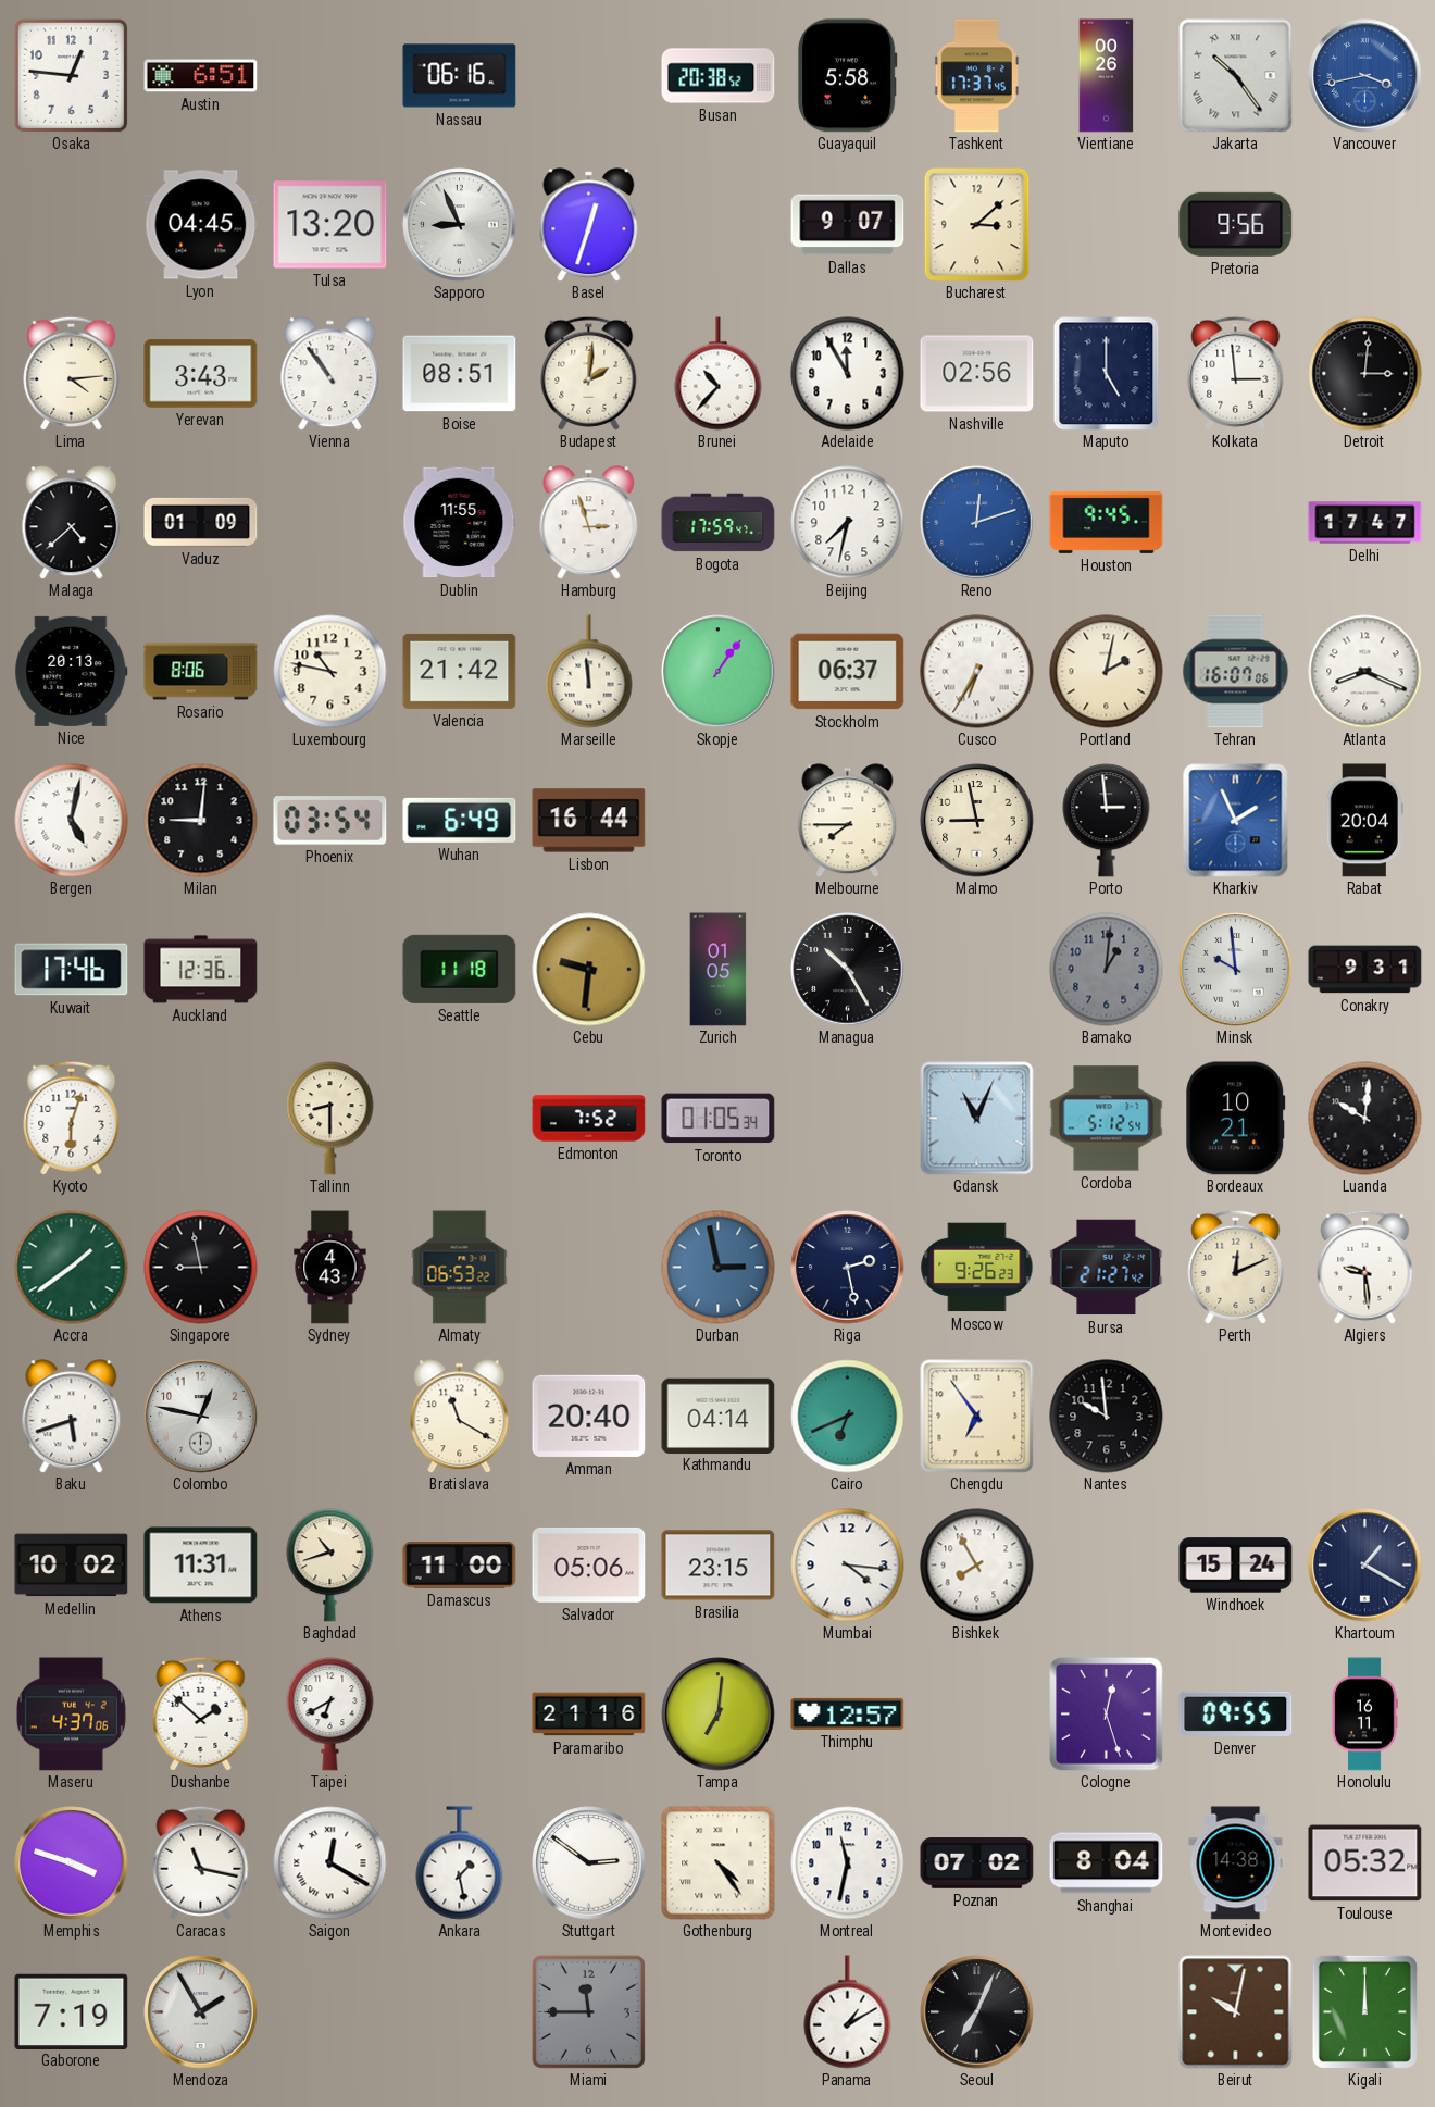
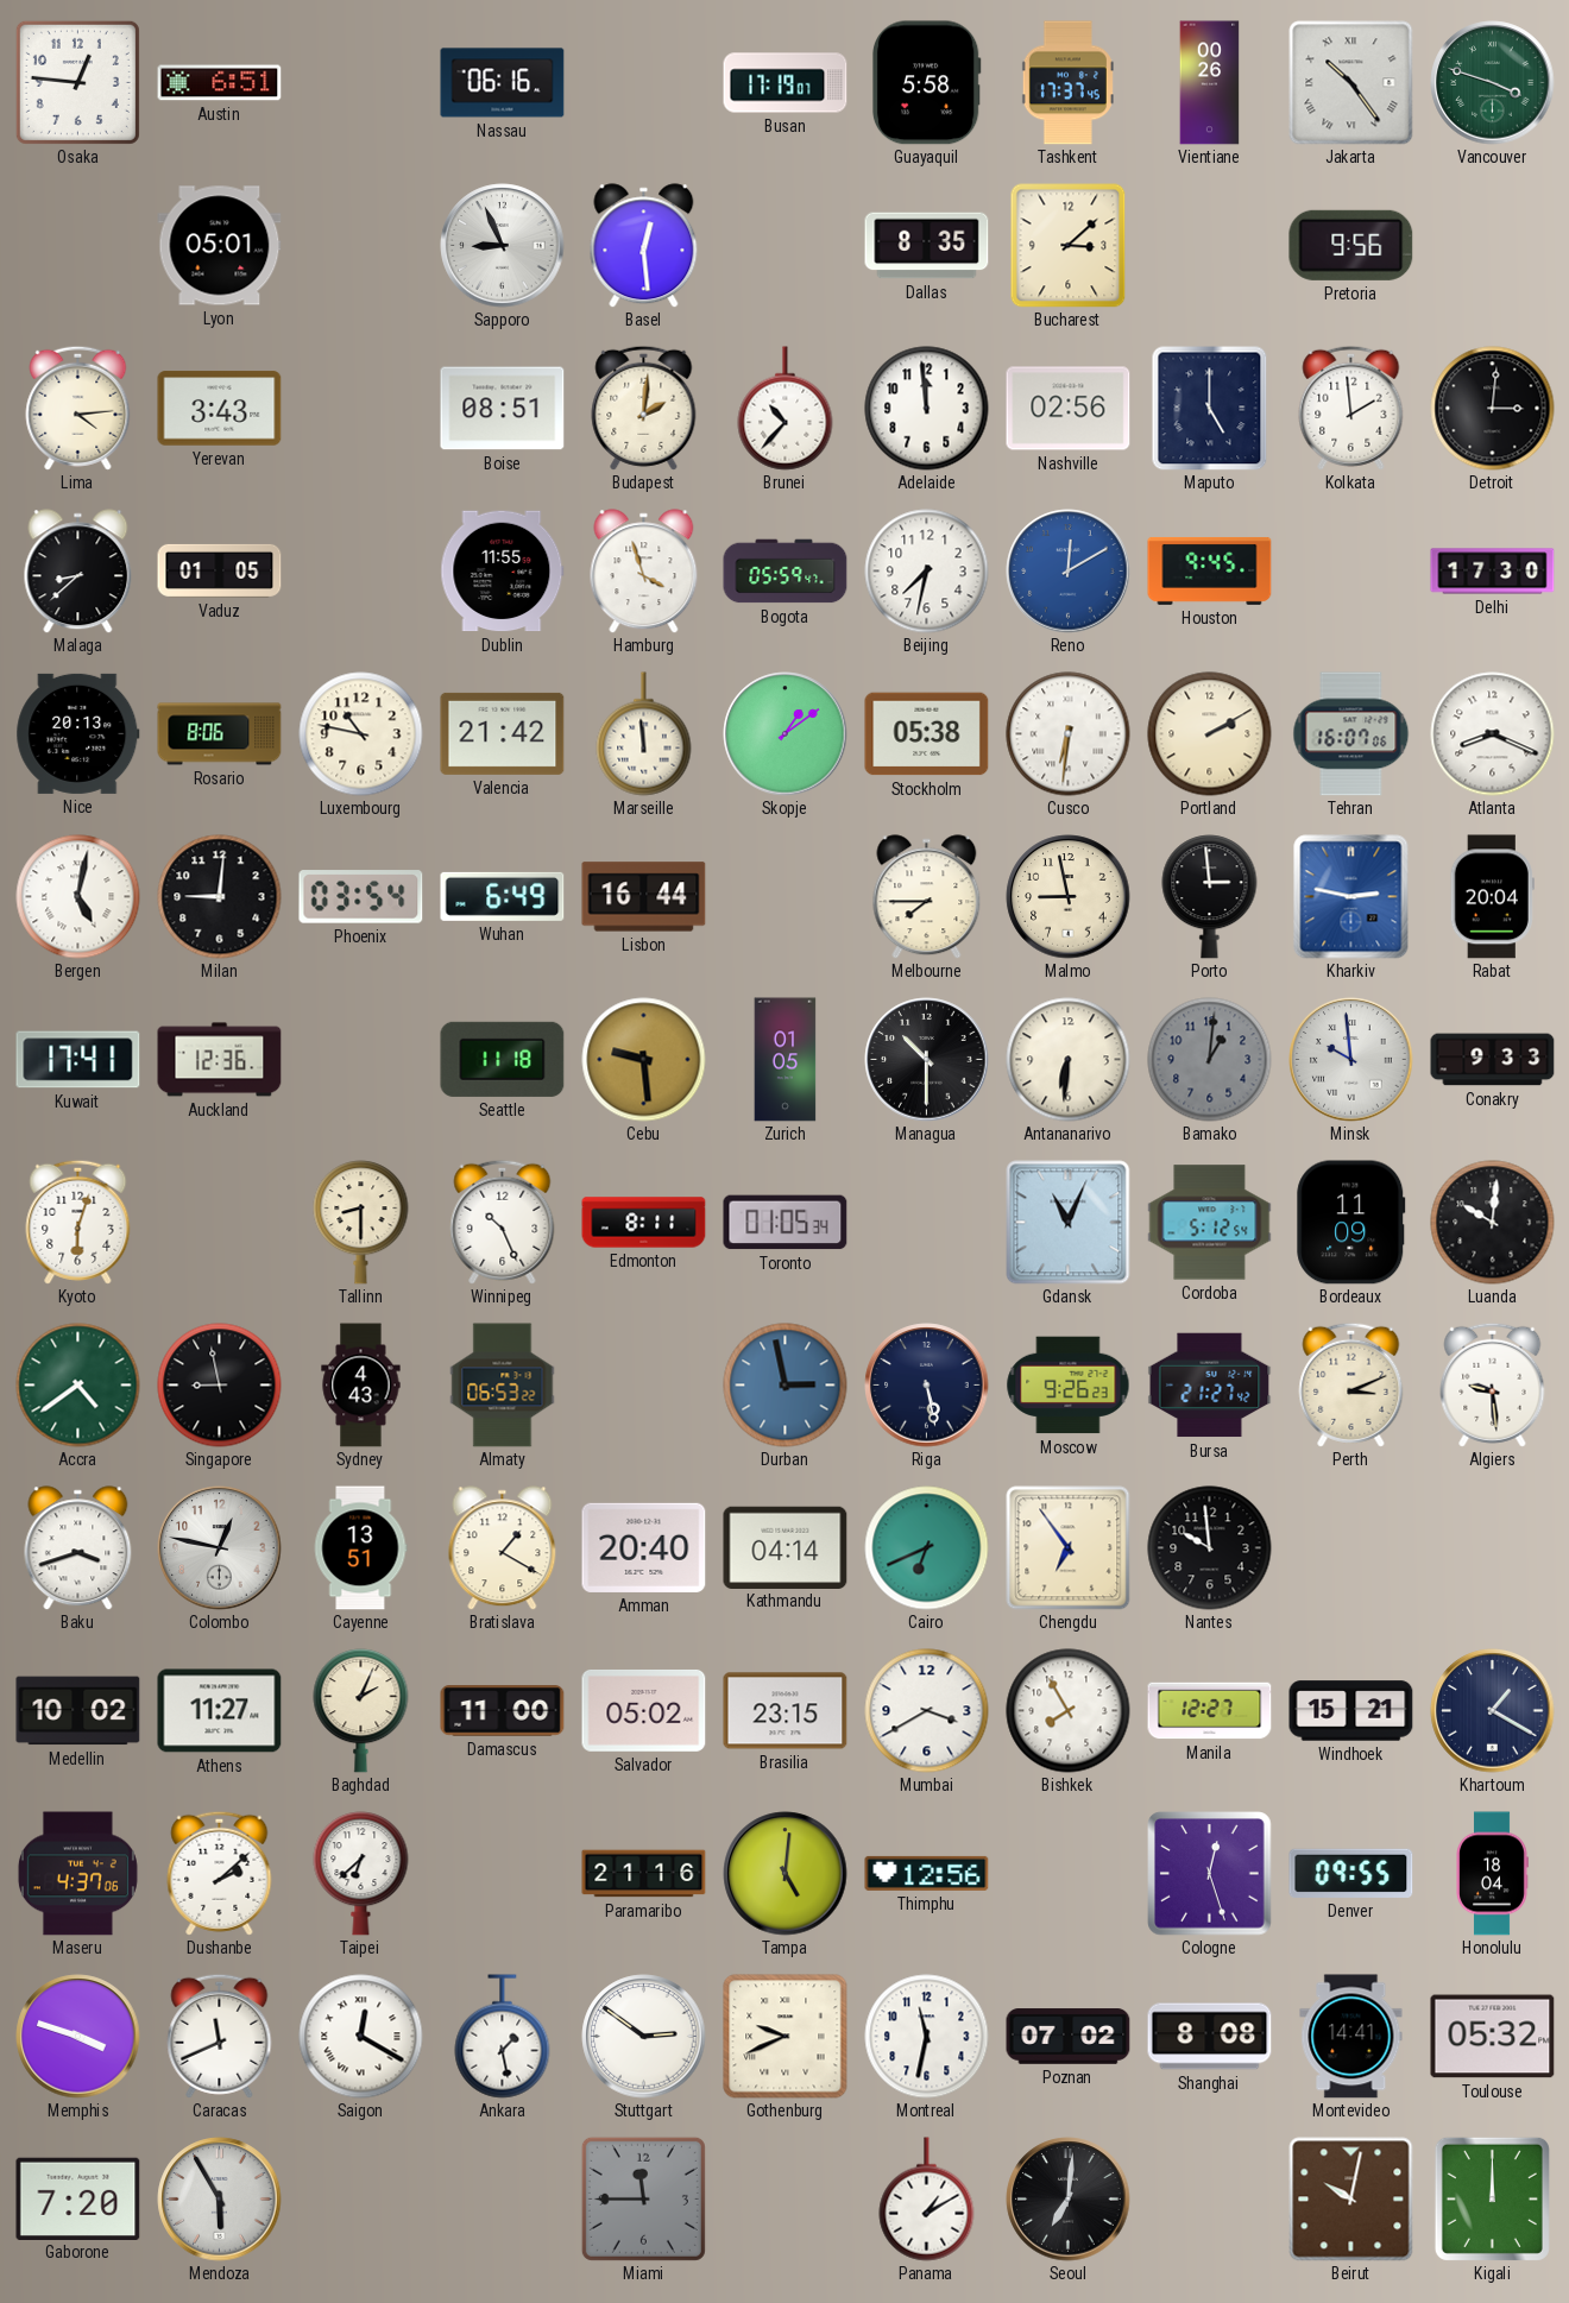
Busan: 20:38 -> 17:19
Vancouver: 3:43 -> 3:48
Vancouver dial: blue -> green
Lyon: 04:45 -> 05:01
Tulsa: 13:20 -> none
Basel: 12:33 -> 12:29
Dallas: 9:07 -> 8:35
Vienna: 10:54 -> none
Adelaide: 11:55 -> 11:59
Kolkata: 2:59 -> 1:59
Malaga: 4:38 -> 8:38
Vaduz: 01:09 -> 01:05
Hamburg: 2:57 -> 3:57
Bogota: 17:59 -> 05:59
Reno: 12:12 -> 12:10
Delhi: 17:47 -> 17:30
Skopje: 1:06 -> 1:09
Stockholm: 06:37 -> 05:38
Cusco: 6:35 -> 6:31
Portland: 2:02 -> 2:10
Kharkiv: 1:56 -> 2:47
Kuwait: 17:46 -> 17:41
Cebu: 9:31 -> 9:29
Managua: 10:25 -> 10:30
Antananarivo: none -> 6:31
Conakry: 9:31 -> 9:33
Winnipeg: none -> 10:26
Edmonton: 7:52 -> 8:11
Bordeaux: 10:21 -> 11:09
Accra: 1:39 -> 4:39
Riga: 2:28 -> 5:28
Perth: 12:11 -> 3:11
Baku: 5:42 -> 3:42
Cayenne: none -> 13:51
Bratislava: 11:20 -> 1:20
Athens: 11:31 -> 11:27
Baghdad: 10:42 -> 2:04
Salvador: 05:06 -> 05:02
Mumbai: 4:16 -> 3:40
Manila: none -> 12:27
Windhoek: 15:24 -> 15:21
Dushanbe: 1:52 -> 2:08
Taipei: 6:40 -> 6:38
Tampa: 7:01 -> 5:01
Thimphu: 12:57 -> 12:56
Honolulu: 16:11 -> 18:04
Caracas: 11:17 -> 11:41
Gothenburg: 4:24 -> 9:41
Shanghai: 8:04 -> 8:08
Montevideo: 14:38 -> 14:41
Gaborone: 7:19 -> 7:20
Mendoza: 1:55 -> 5:55
Seoul: 7:04 -> 7:01
